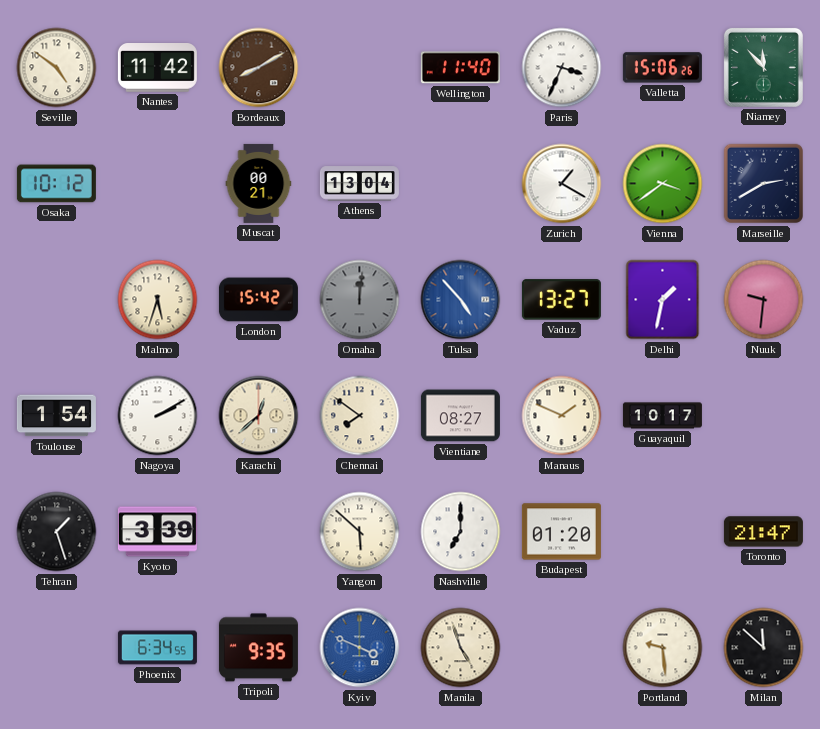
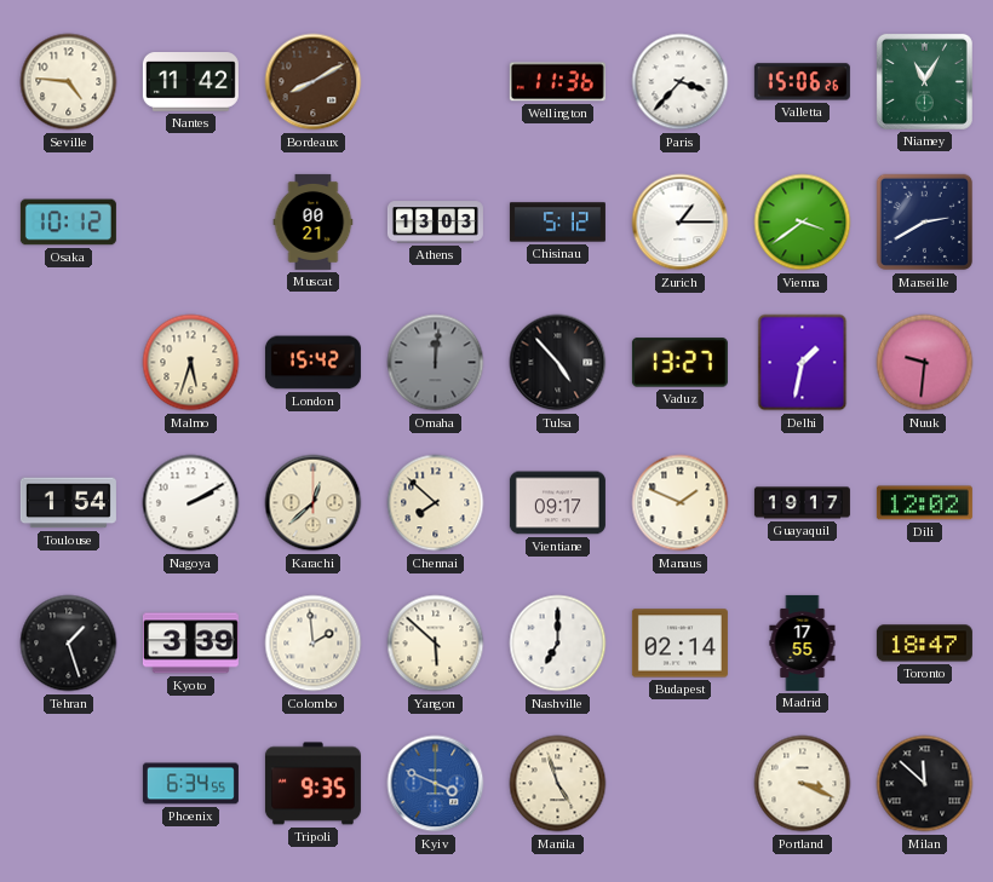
Seville: 4:51 -> 4:46
Wellington: 11:40 -> 11:36
Paris: 3:34 -> 3:37
Niamey: 11:53 -> 11:05
Athens: 13:04 -> 13:03
Chisinau: none -> 5:12
Zurich: 1:20 -> 1:15
Tulsa dial: blue -> black
Chennai: 7:51 -> 7:52
Vientiane: 08:27 -> 09:17
Guayaquil: 10:17 -> 19:17
Dili: none -> 12:02
Colombo: none -> 1:59
Budapest: 01:20 -> 02:14
Madrid: none -> 17:55
Toronto: 21:47 -> 18:47
Portland: 9:29 -> 3:19
